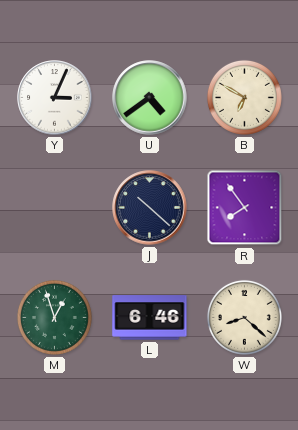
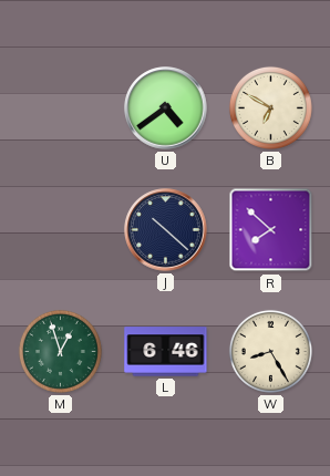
Y: 3:04 -> none
R: 7:54 -> 7:52
W: 8:22 -> 8:25
